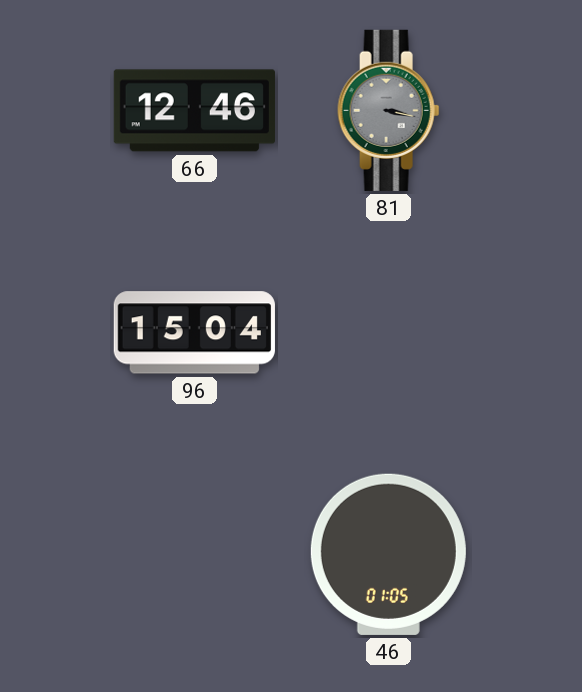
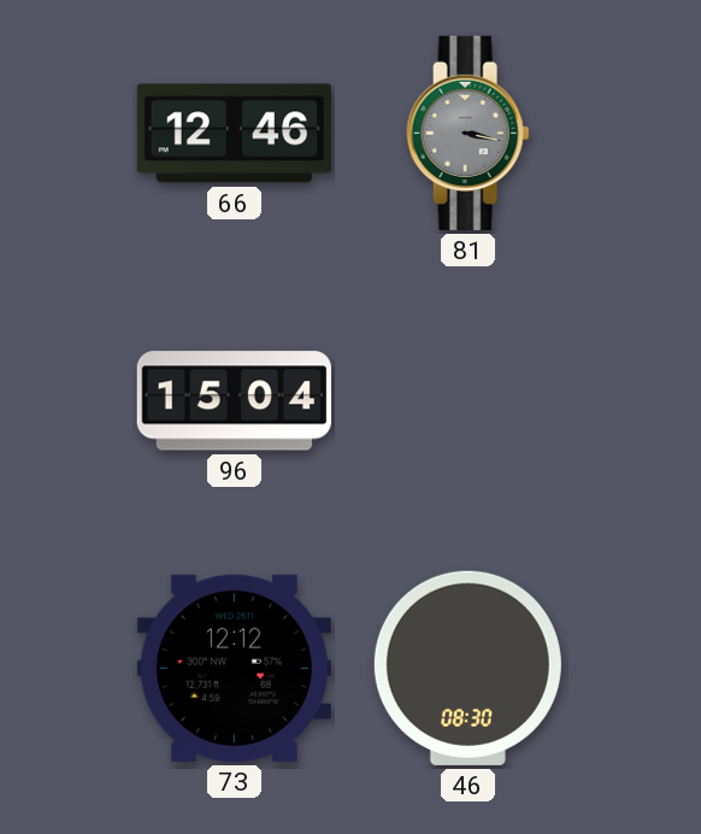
73: none -> 12:12
46: 01:05 -> 08:30
